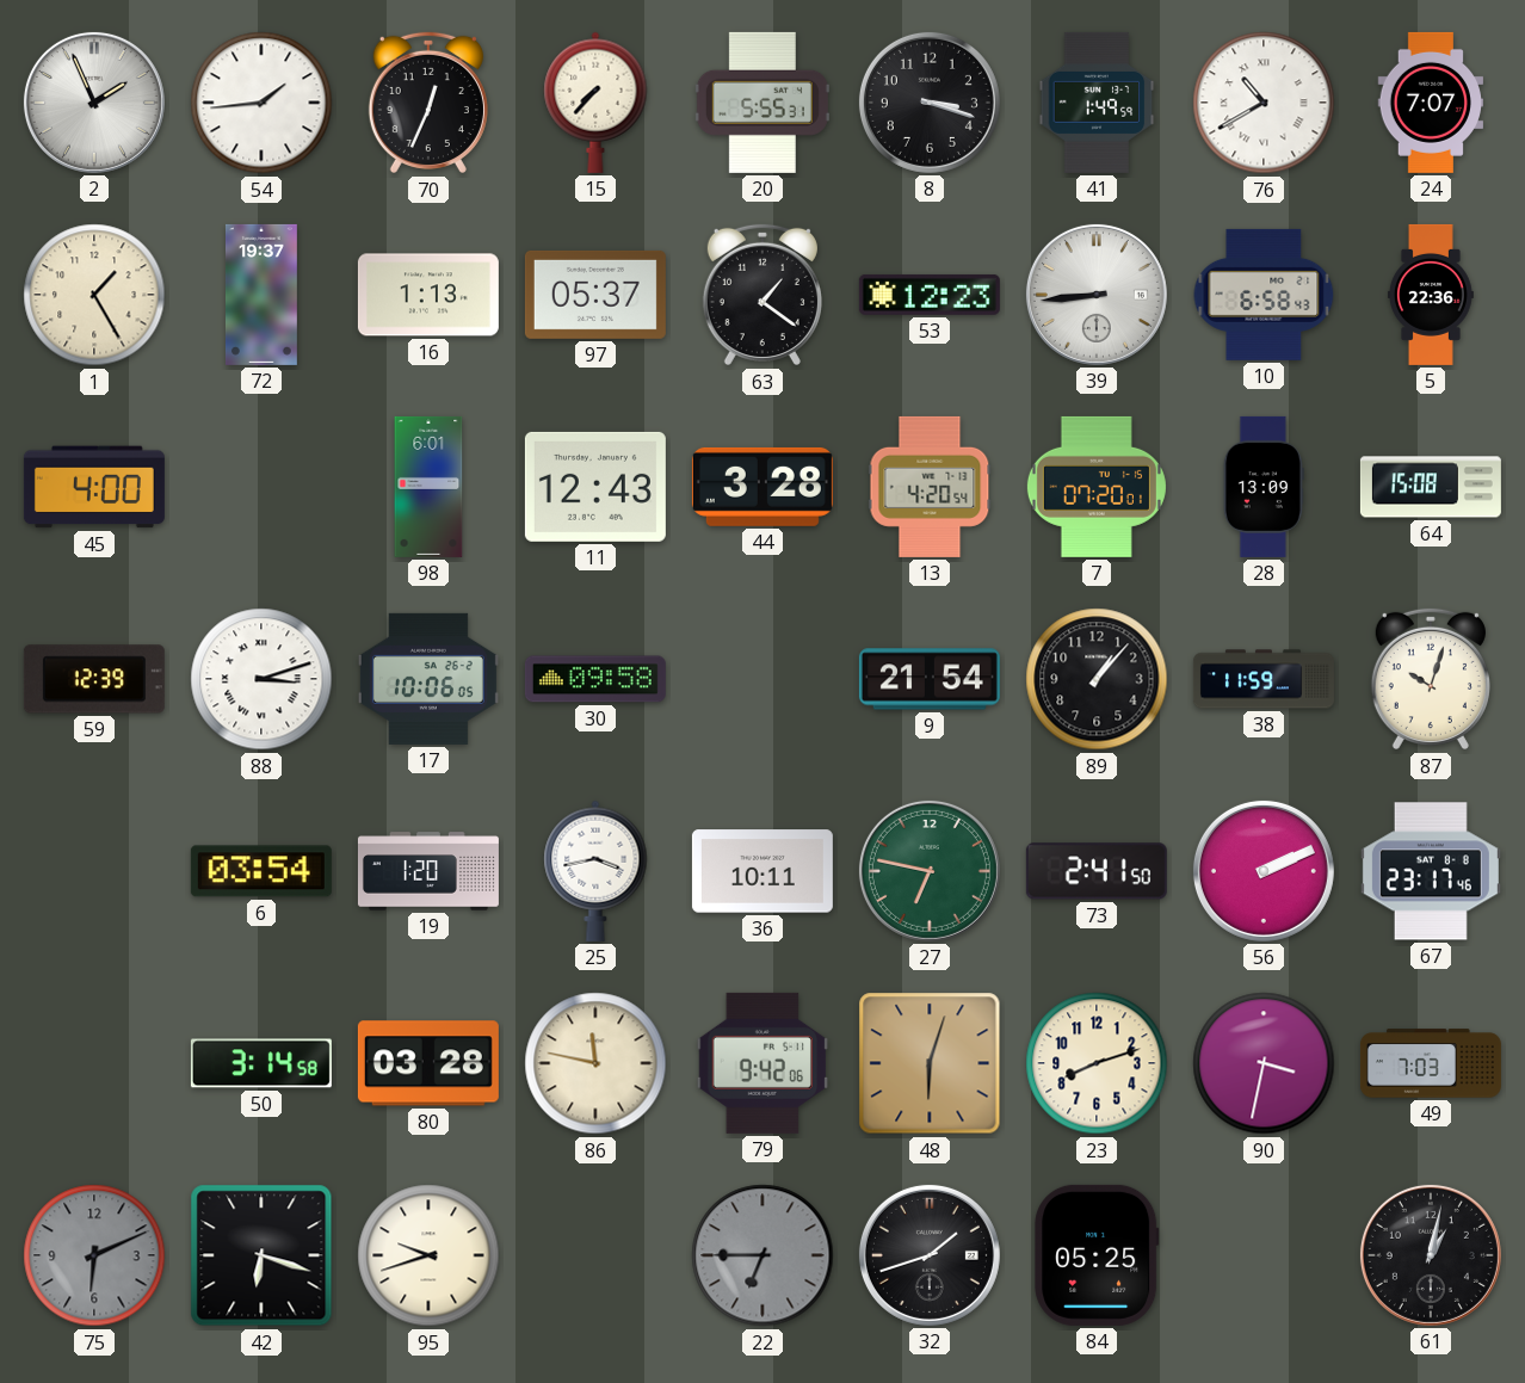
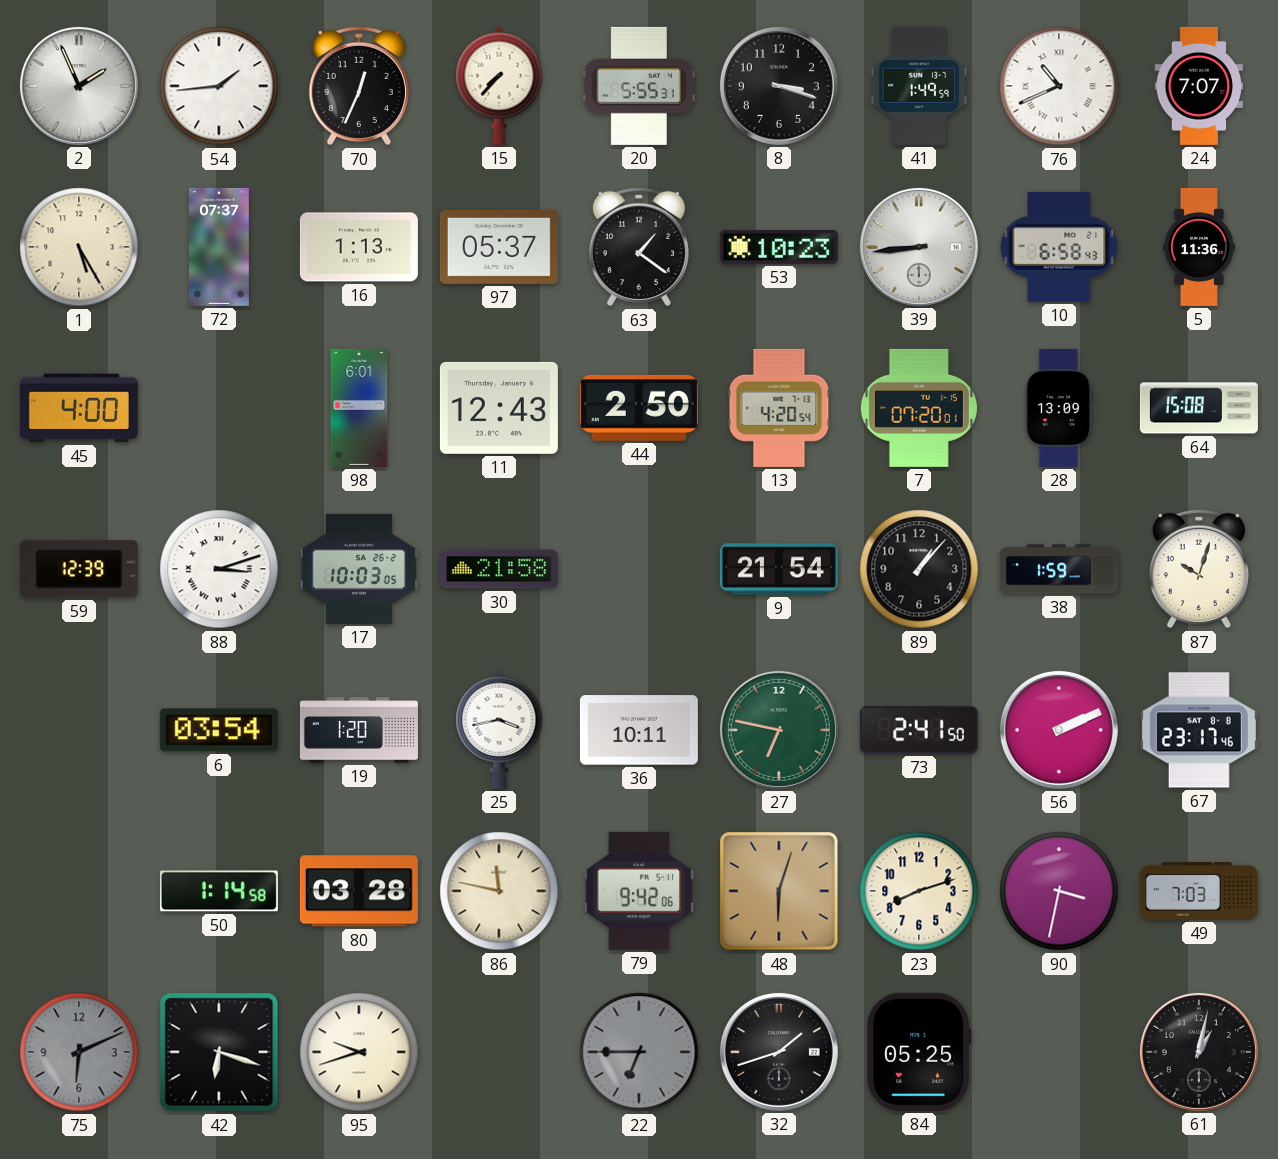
76: 10:40 -> 10:41
1: 1:25 -> 5:25
72: 19:37 -> 07:37
53: 12:23 -> 10:23
5: 22:36 -> 11:36
44: 3:28 -> 2:50
17: 10:06 -> 10:03
30: 09:58 -> 21:58
38: 11:59 -> 1:59
50: 3:14 -> 1:14
